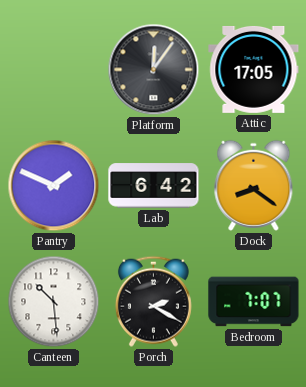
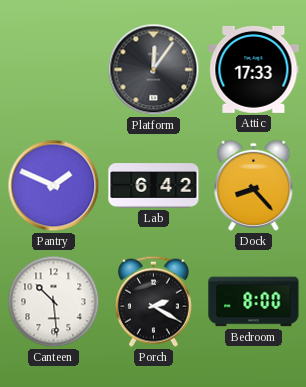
Attic: 17:05 -> 17:33
Dock: 8:21 -> 8:23
Bedroom: 7:07 -> 8:00
